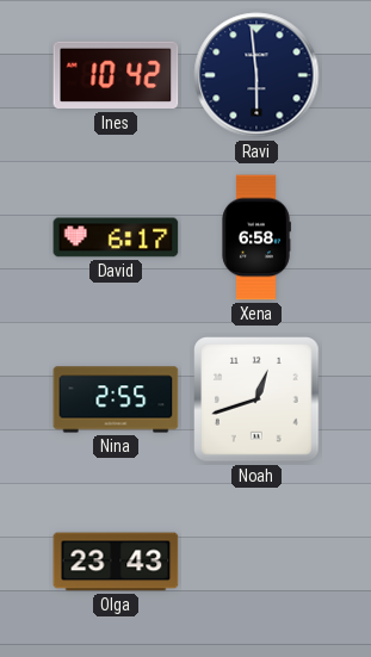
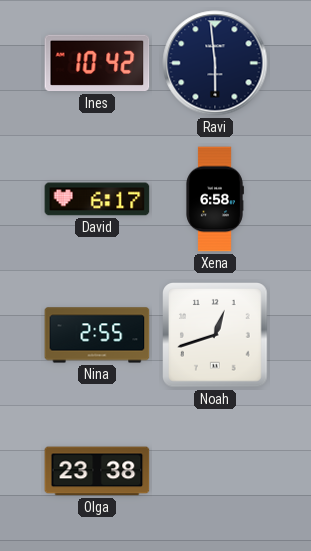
Olga: 23:43 -> 23:38
